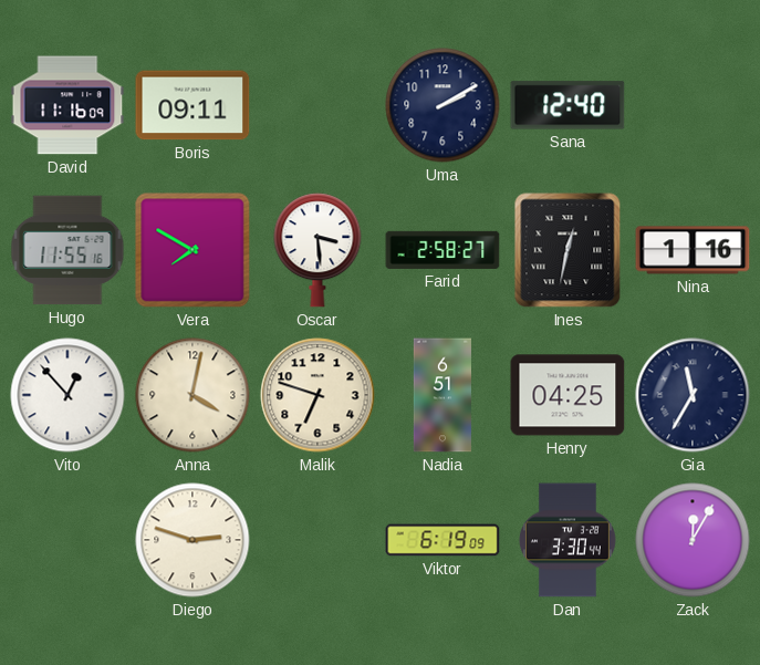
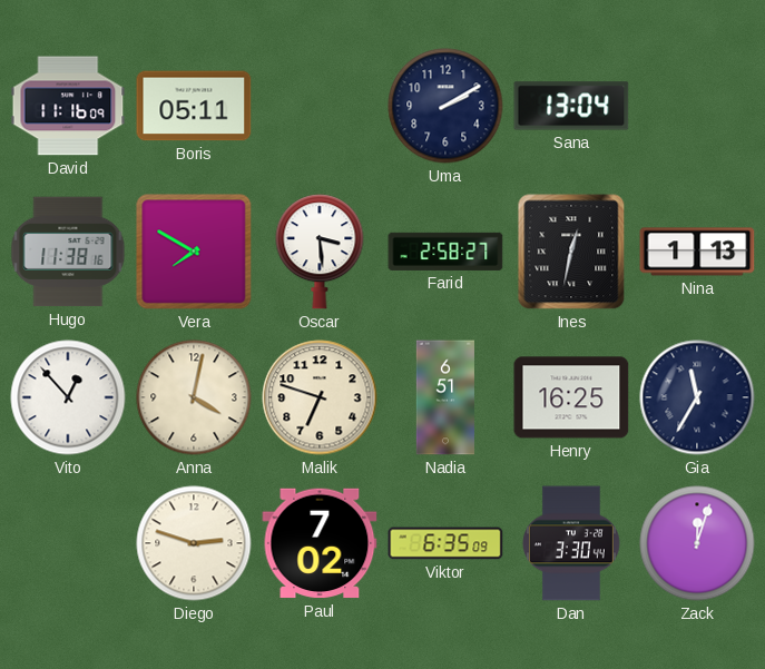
Boris: 09:11 -> 05:11
Sana: 12:40 -> 13:04
Hugo: 11:55 -> 11:38
Nina: 1:16 -> 1:13
Henry: 04:25 -> 16:25
Paul: none -> 7:02
Viktor: 6:19 -> 6:35
Zack: 12:05 -> 12:03
